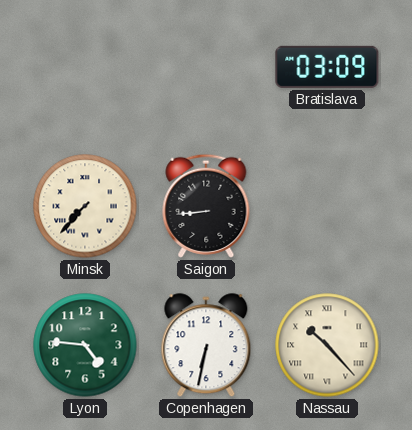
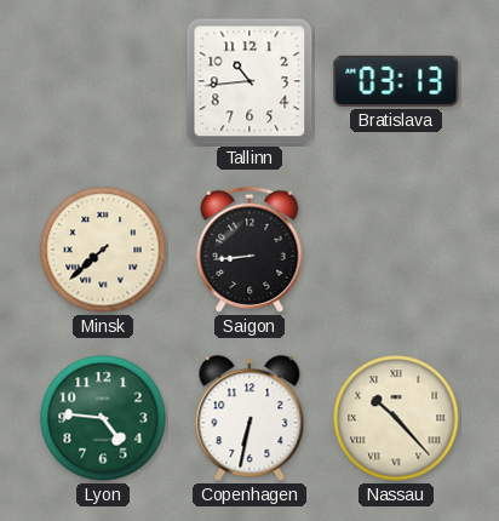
Tallinn: none -> 10:44
Bratislava: 03:09 -> 03:13
Minsk: 7:37 -> 7:38
